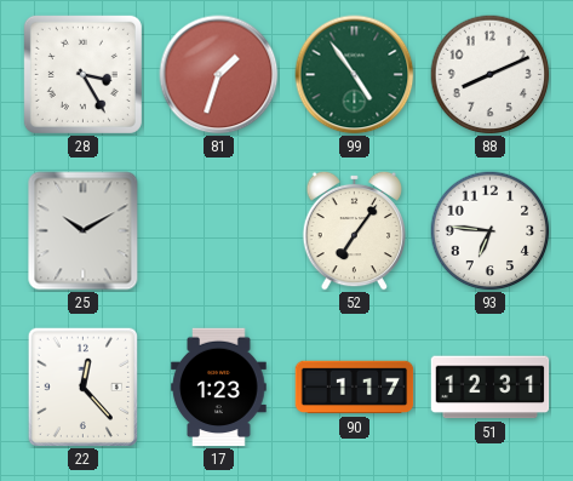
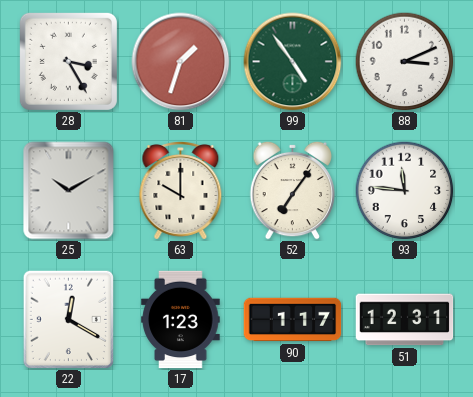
88: 8:11 -> 3:11
63: none -> 10:00
93: 6:46 -> 11:46
22: 12:23 -> 12:20
